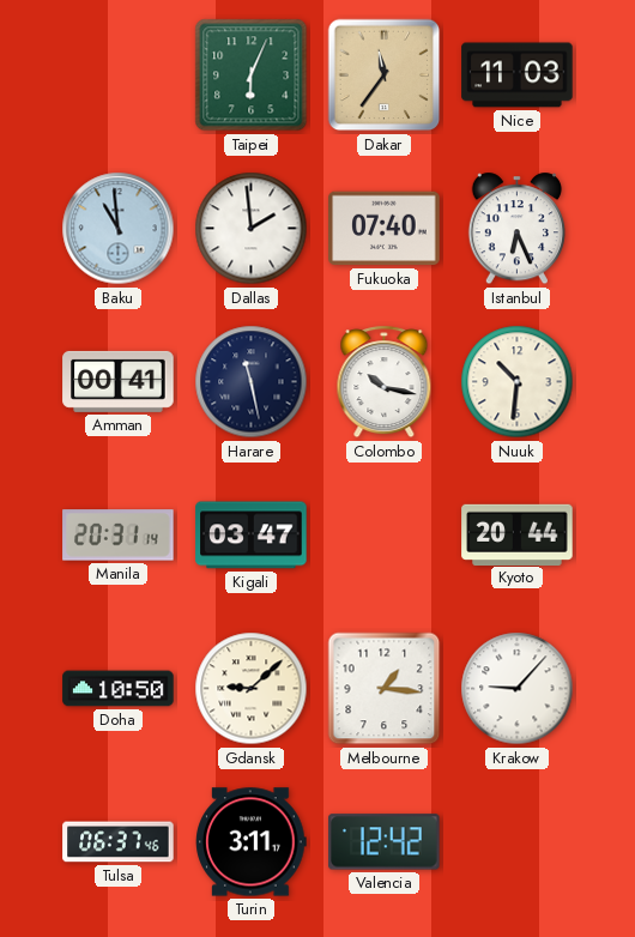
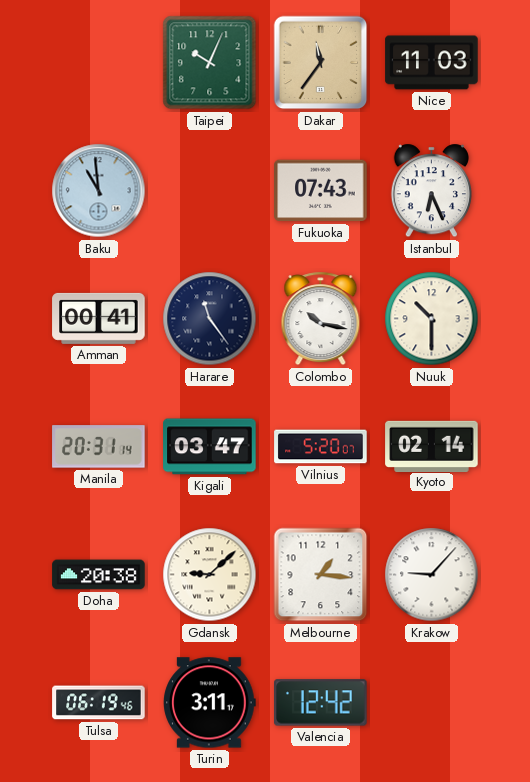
Taipei: 6:04 -> 10:04
Dallas: 1:59 -> none
Fukuoka: 07:40 -> 07:43
Harare: 11:28 -> 11:24
Nuuk: 10:31 -> 10:30
Vilnius: none -> 5:20
Kyoto: 20:44 -> 02:14
Doha: 10:50 -> 20:38
Tulsa: 06:37 -> 06:19
